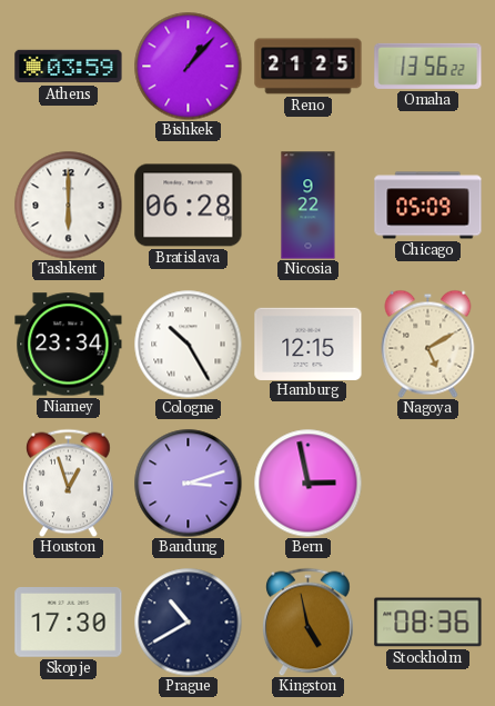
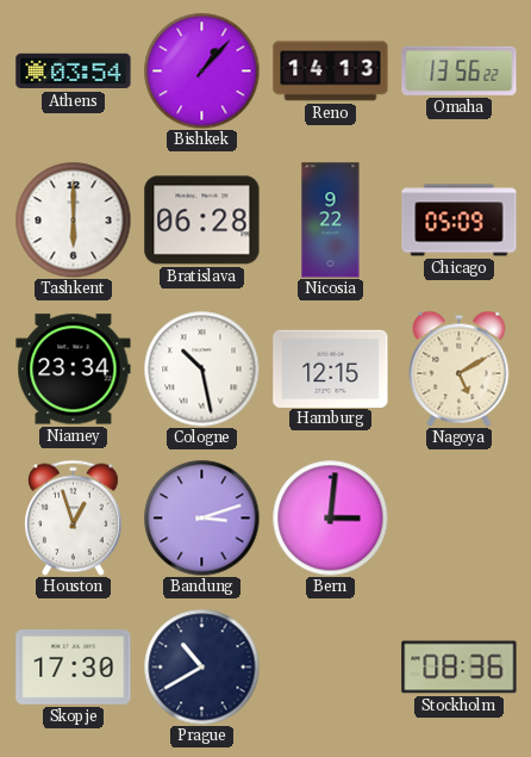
Athens: 03:59 -> 03:54
Reno: 21:25 -> 14:13
Cologne: 10:25 -> 10:28
Bern: 2:58 -> 3:01
Kingston: 4:58 -> none
